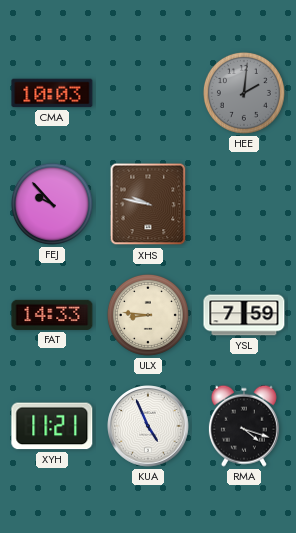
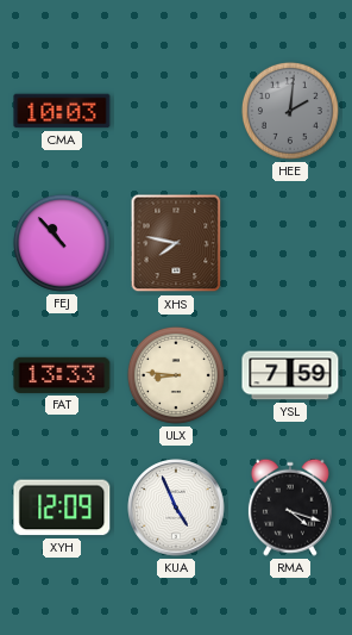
FEJ: 9:53 -> 10:53
XHS: 9:47 -> 7:47
FAT: 14:33 -> 13:33
XYH: 11:21 -> 12:09
